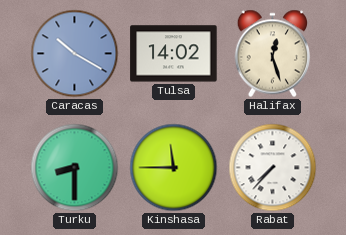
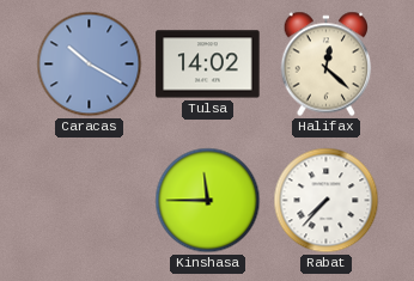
Halifax: 12:27 -> 12:22
Turku: 8:30 -> none
